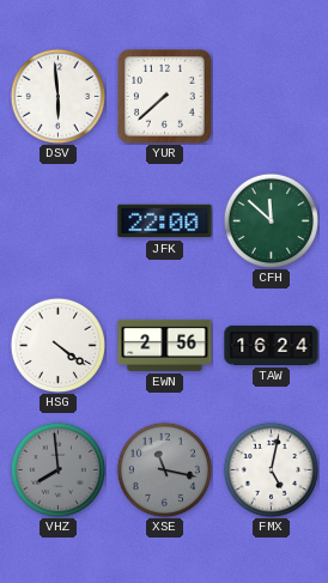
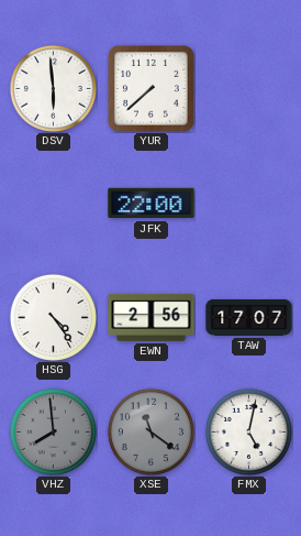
CFH: 11:52 -> none
HSG: 4:21 -> 4:24
TAW: 16:24 -> 17:07
XSE: 11:17 -> 11:21
